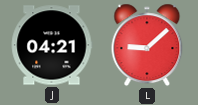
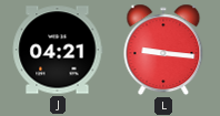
L: 9:08 -> 9:16
